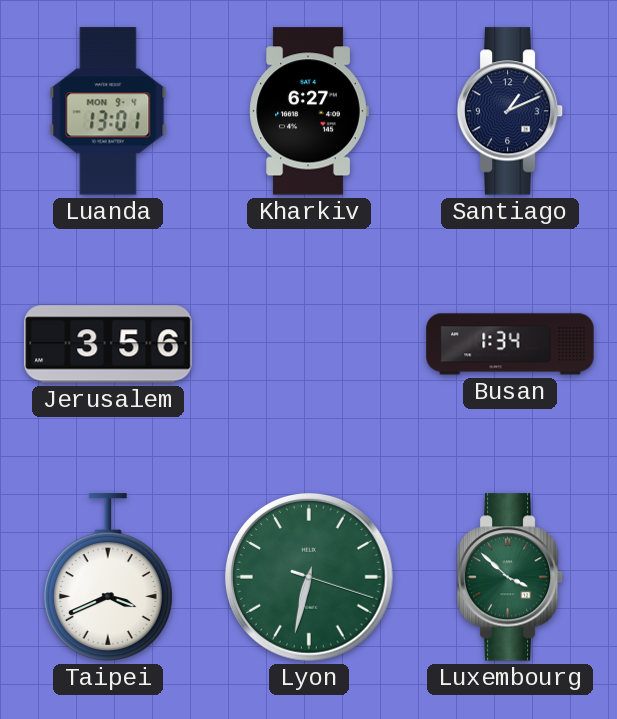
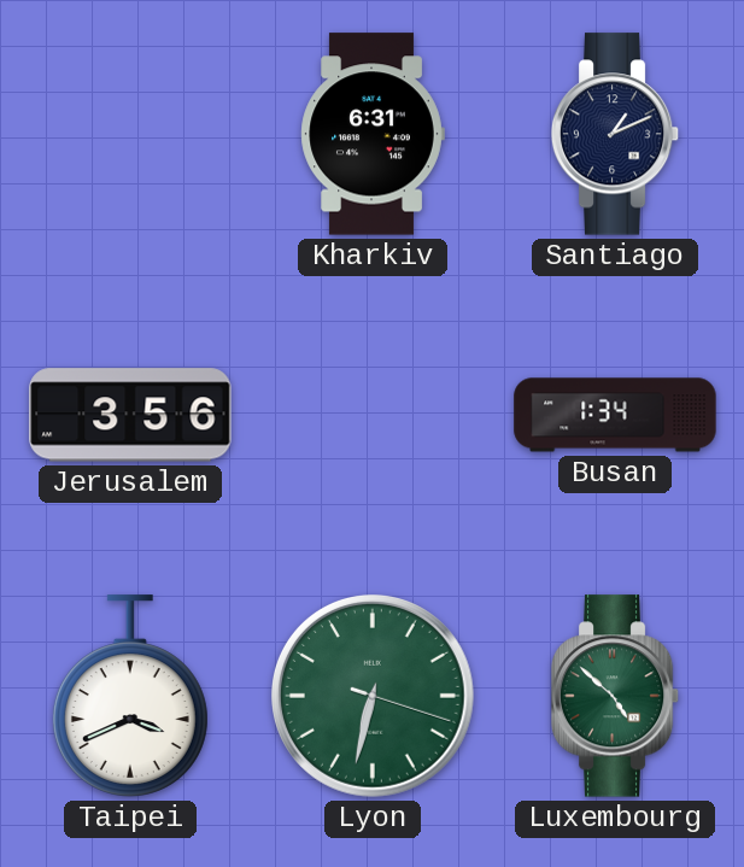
Luanda: 13:01 -> none
Kharkiv: 6:27 -> 6:31
Luxembourg: 3:52 -> 4:52
